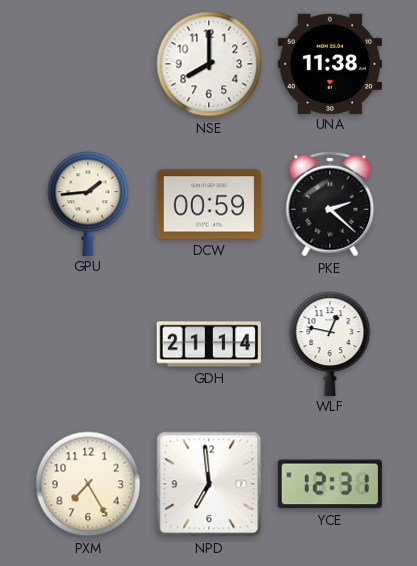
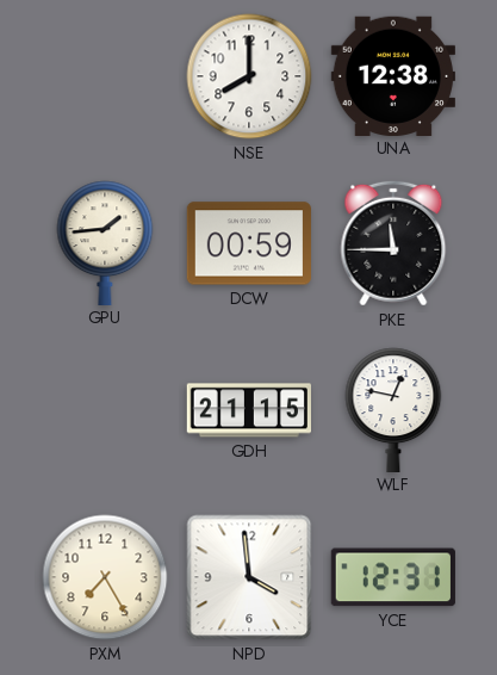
UNA: 11:38 -> 12:38
PKE: 2:22 -> 11:45
GDH: 21:14 -> 21:15
NPD: 6:59 -> 3:59
